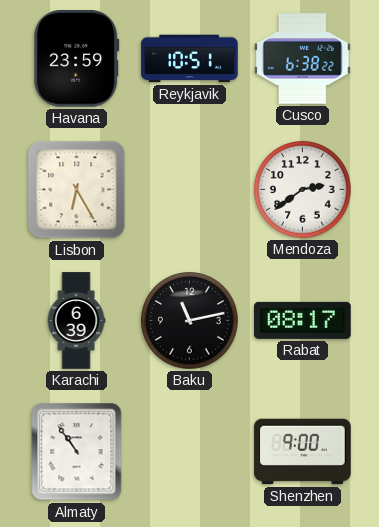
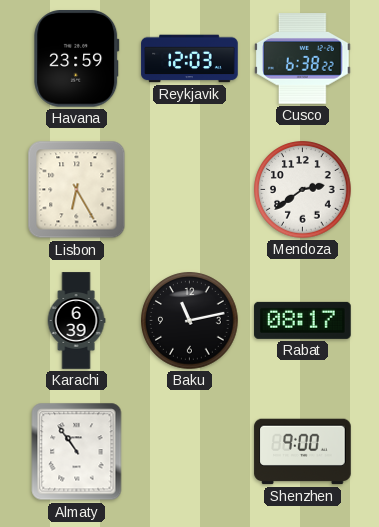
Reykjavik: 10:51 -> 12:03
